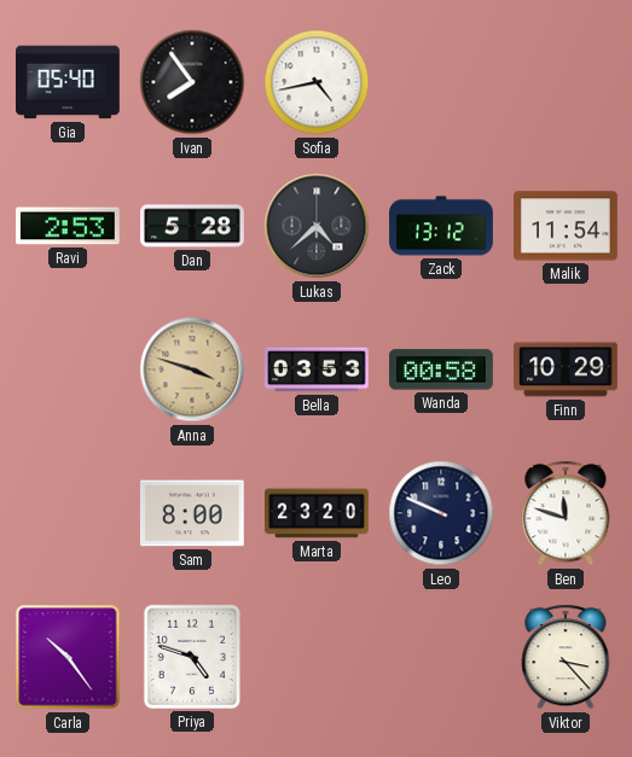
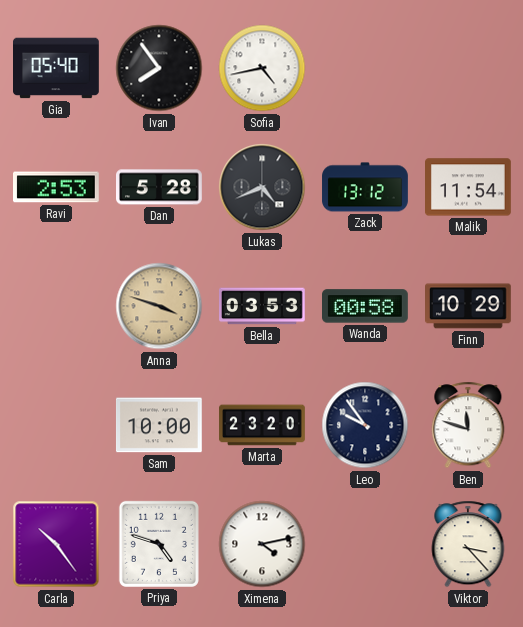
Lukas: 4:38 -> 4:41
Sam: 8:00 -> 10:00
Leo: 9:49 -> 9:54
Ximena: none -> 4:13
